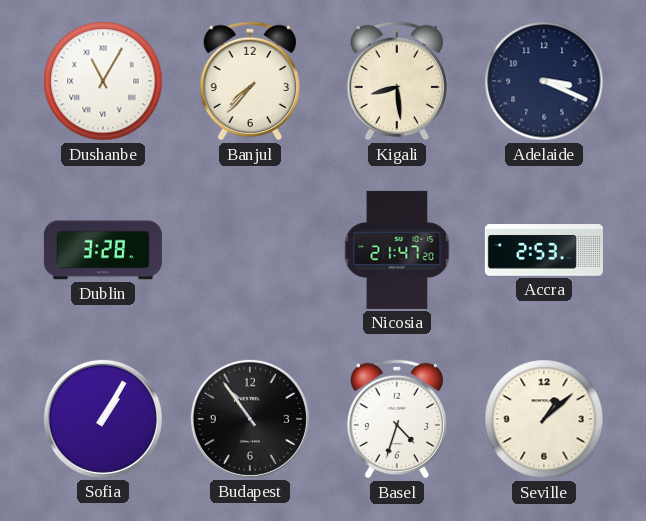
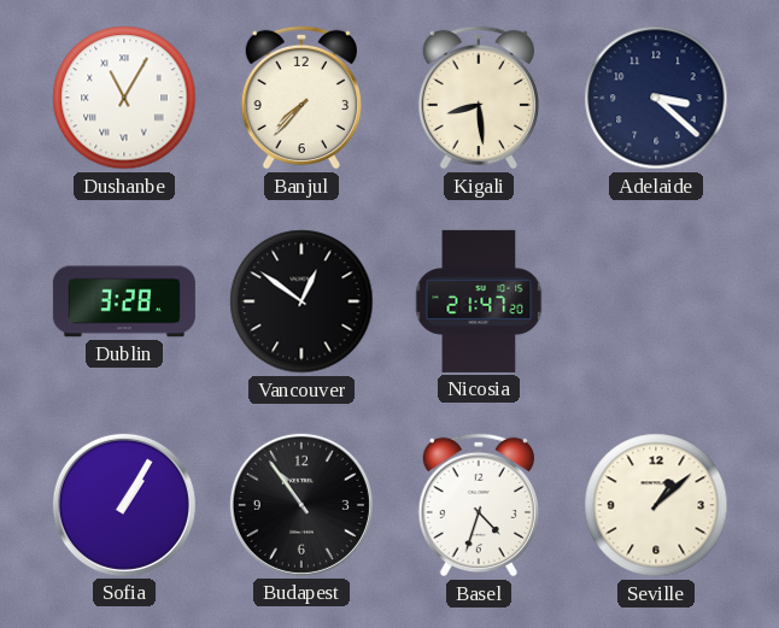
Adelaide: 3:19 -> 3:22
Vancouver: none -> 12:51
Accra: 2:53 -> none
